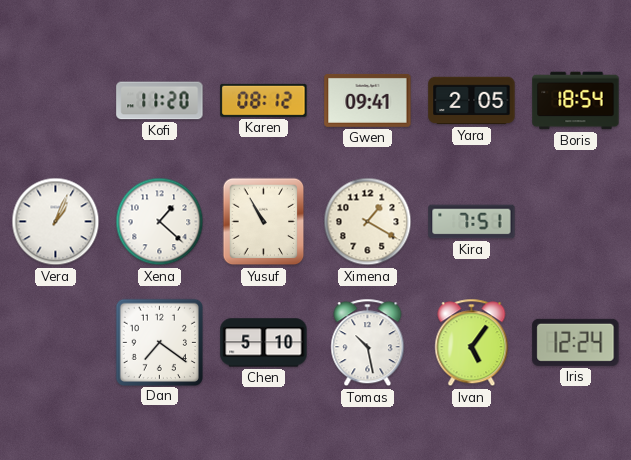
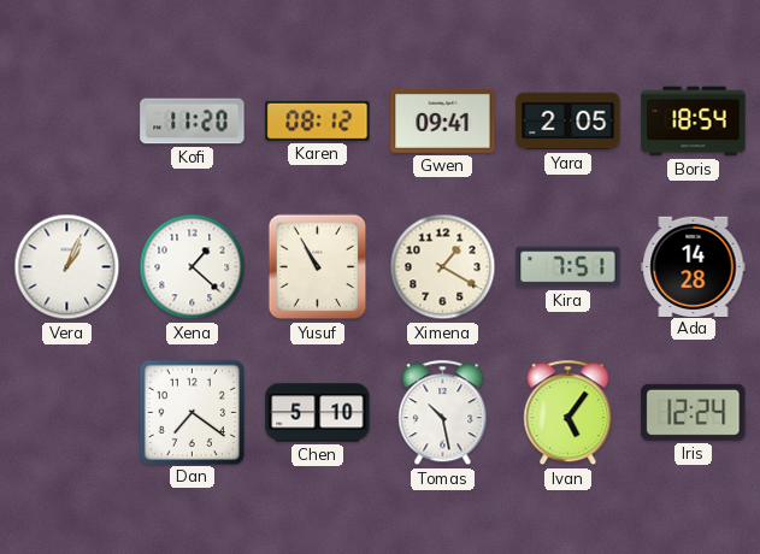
Ada: none -> 14:28
